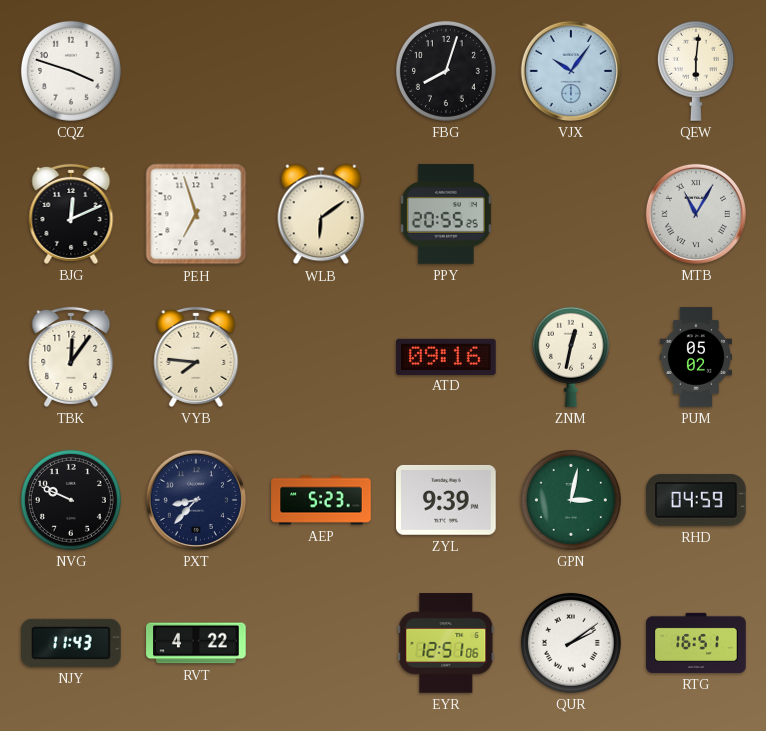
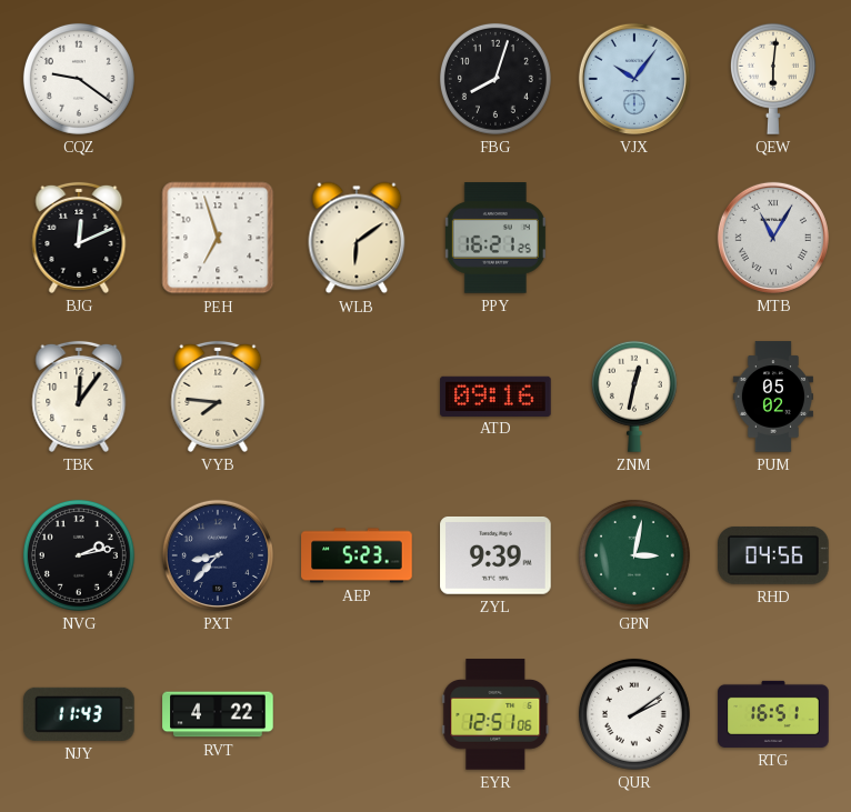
CQZ: 3:48 -> 9:21
PPY: 20:55 -> 16:21
NVG: 9:49 -> 2:13
RHD: 04:59 -> 04:56
